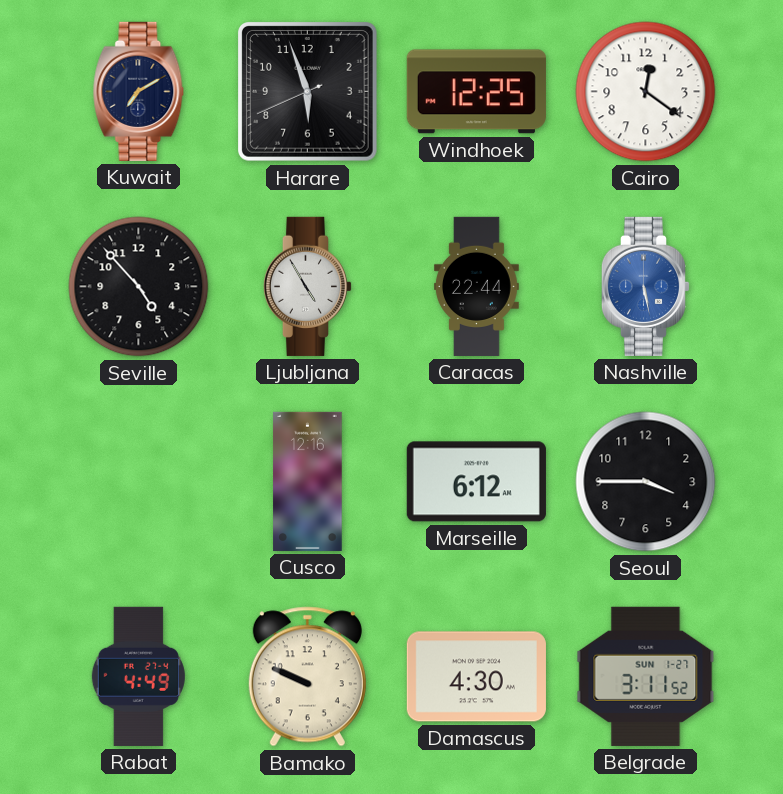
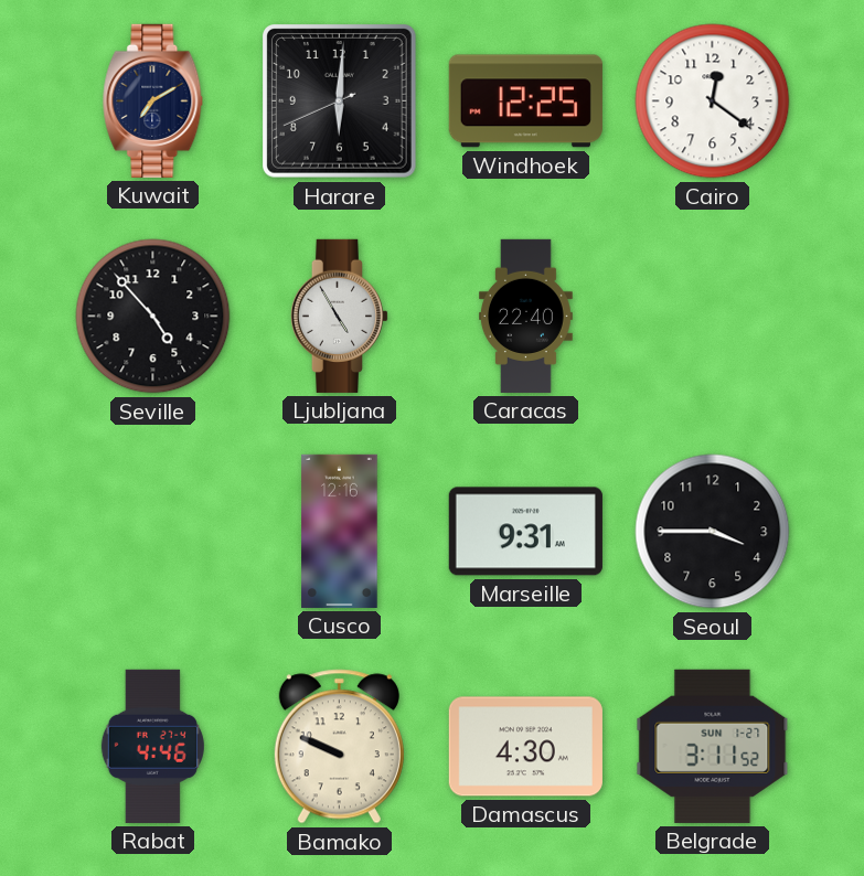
Harare: 5:56 -> 6:00
Caracas: 22:44 -> 22:40
Nashville: 5:28 -> none
Marseille: 6:12 -> 9:31
Rabat: 4:49 -> 4:46
